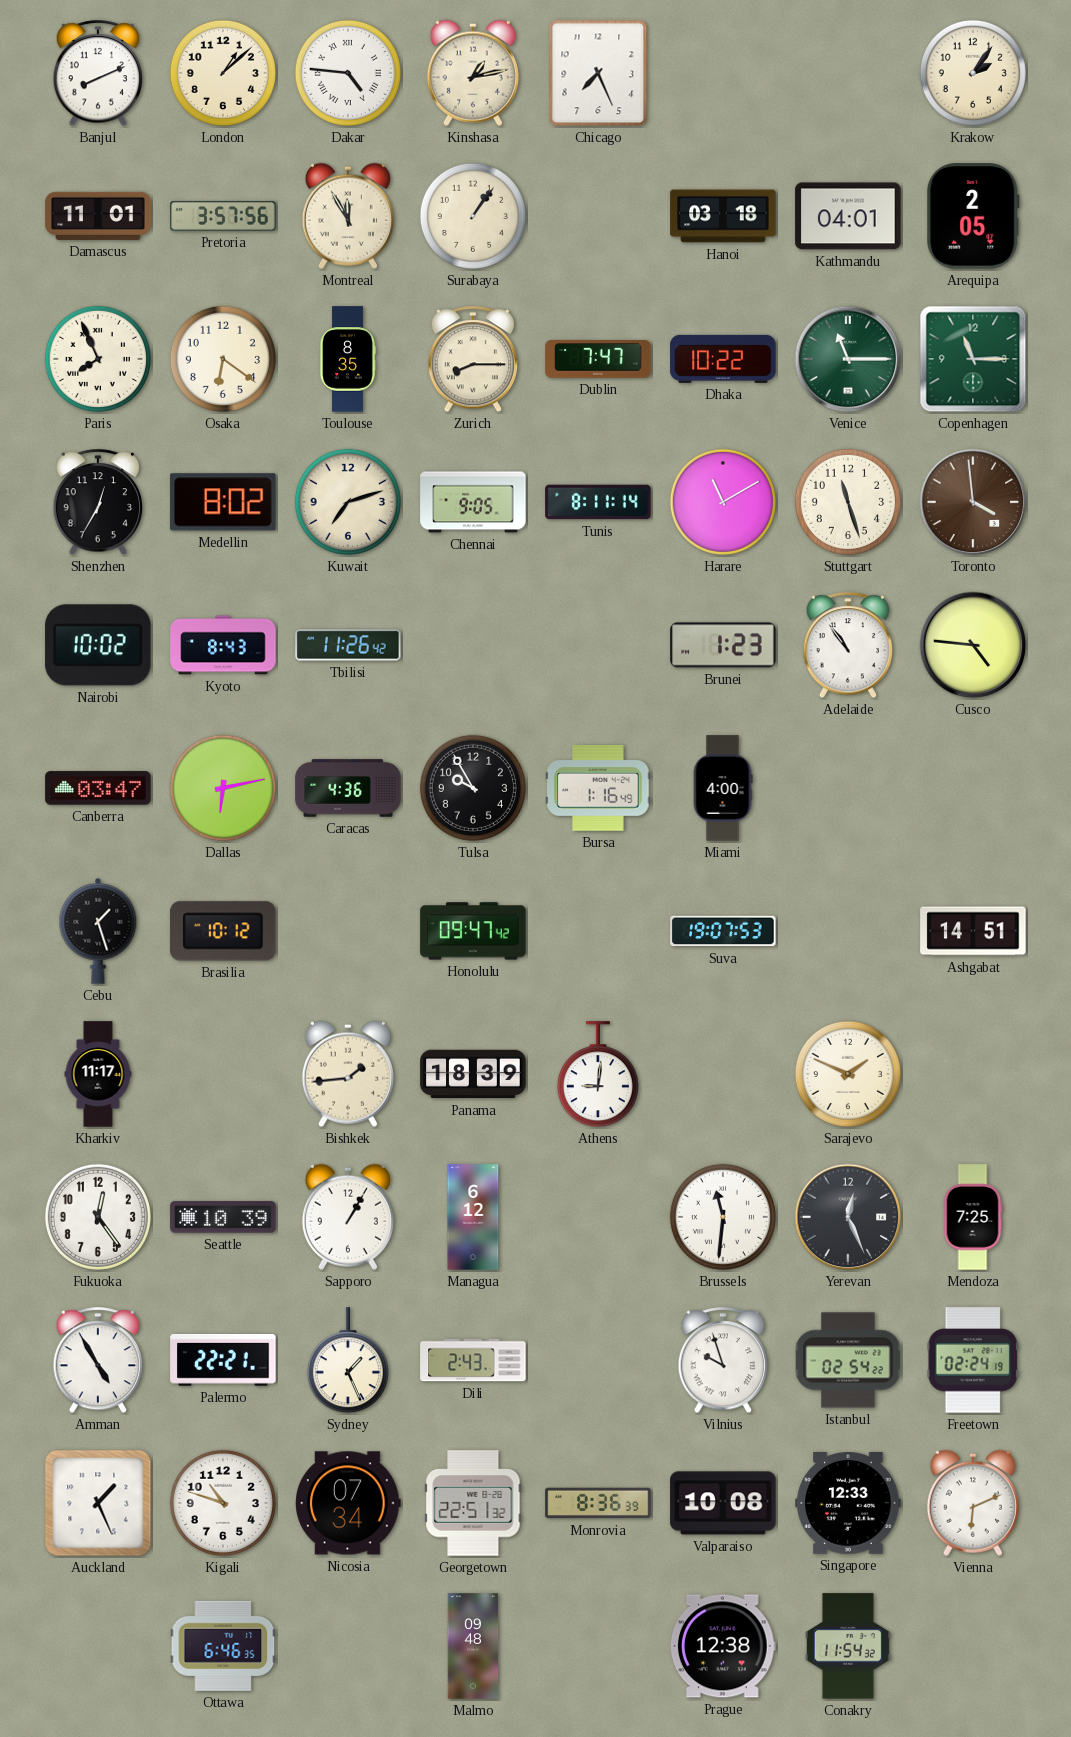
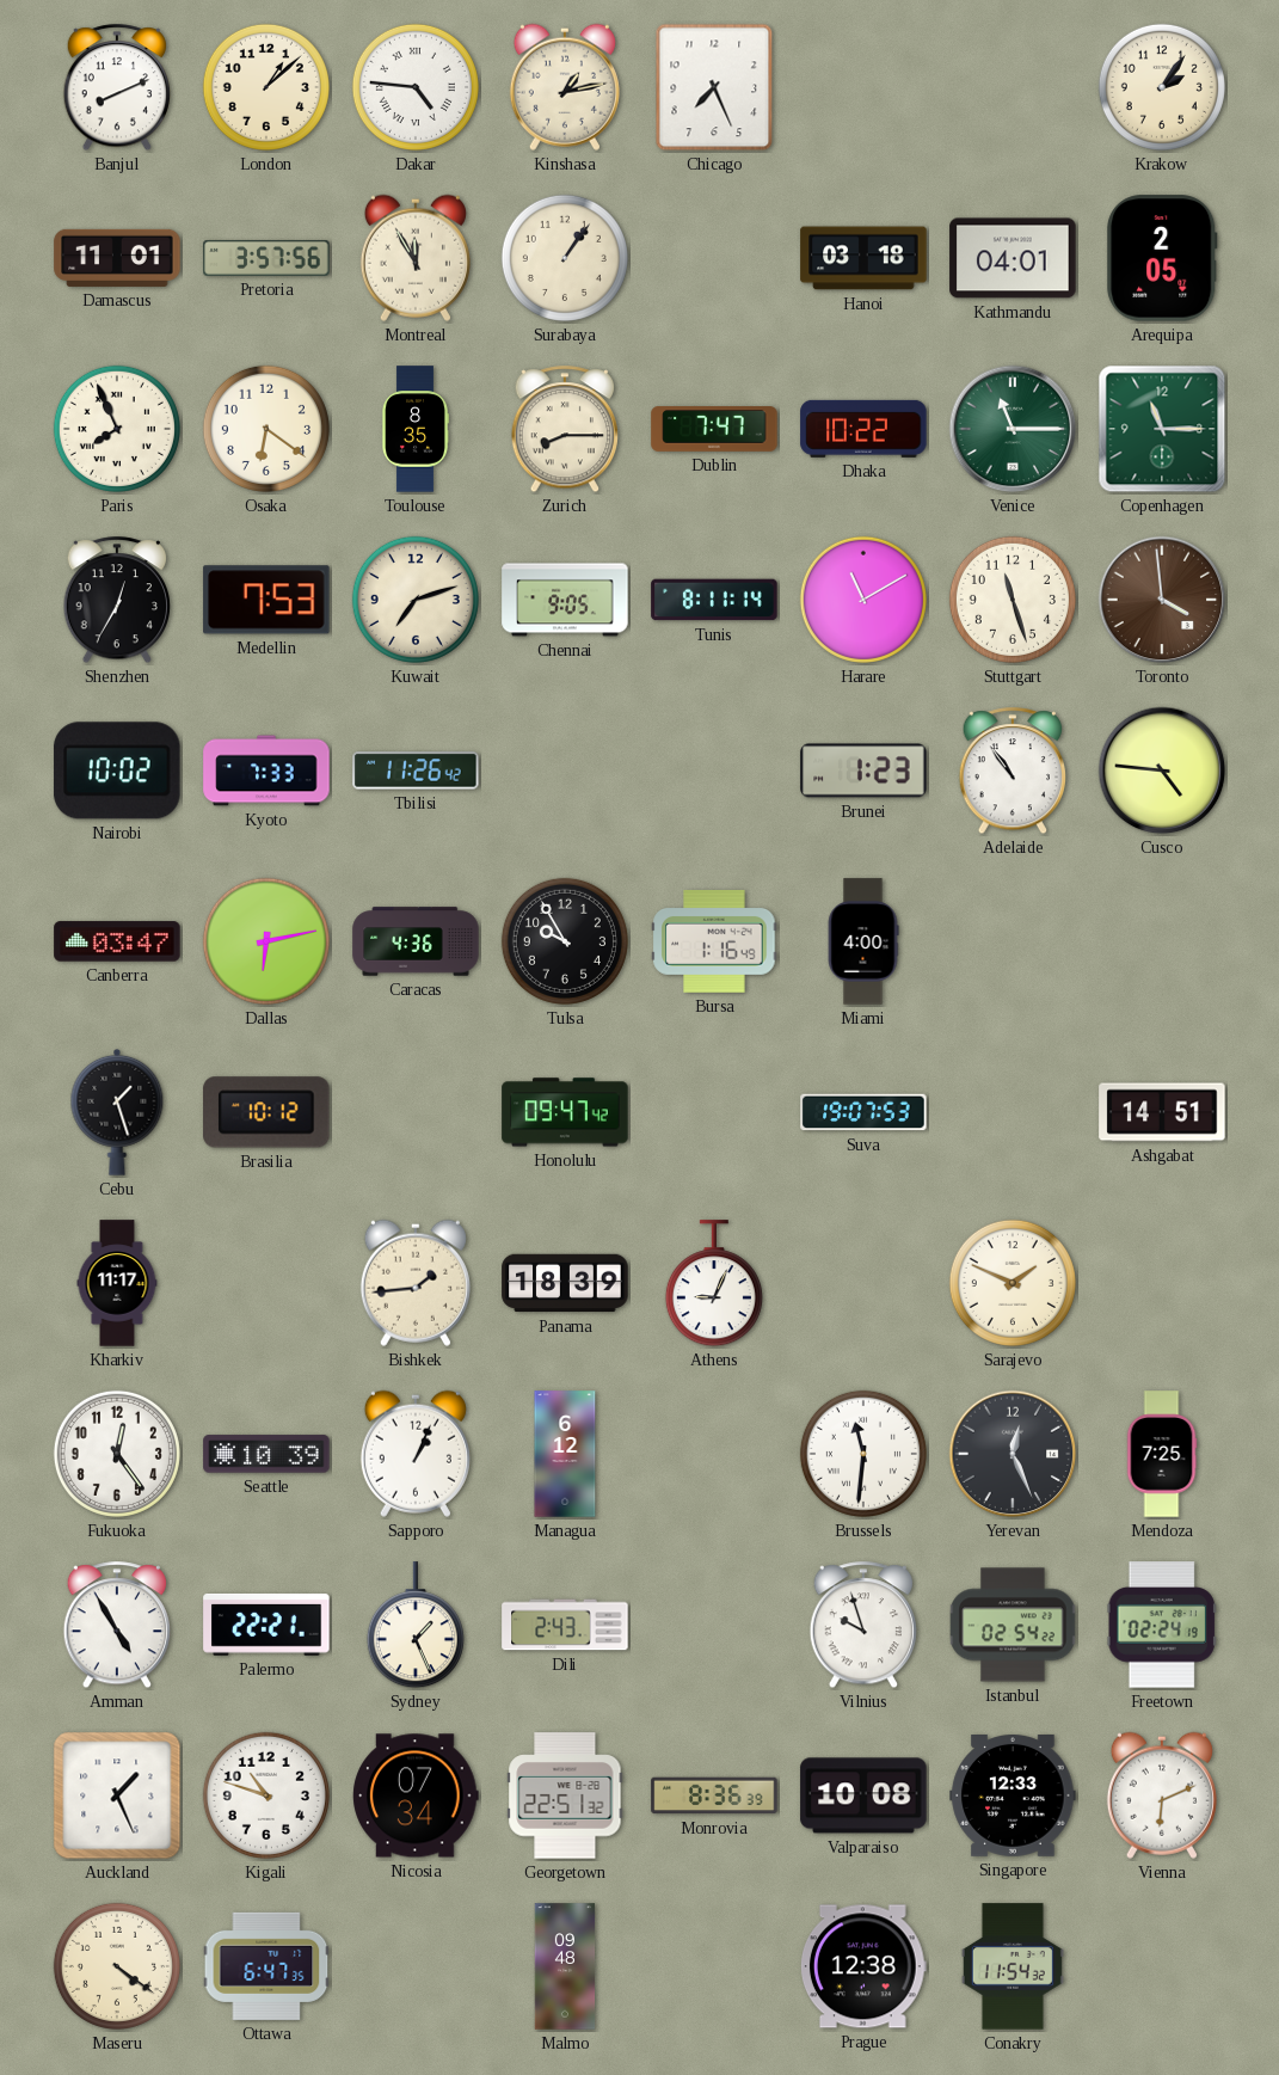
Medellin: 8:02 -> 7:53
Kyoto: 8:43 -> 7:33
Athens: 9:01 -> 9:04
Sapporo: 1:05 -> 1:04
Maseru: none -> 4:21
Ottawa: 6:46 -> 6:47
